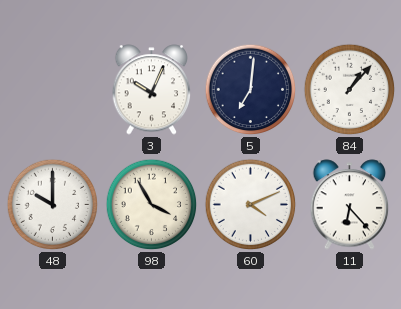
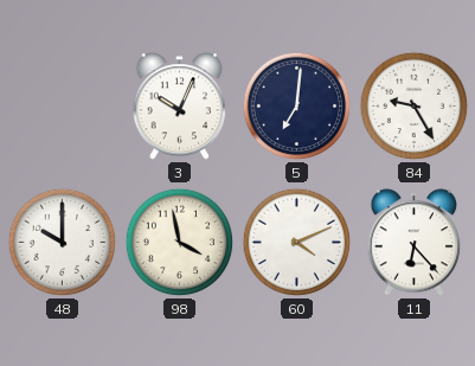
84: 1:07 -> 9:25
98: 3:55 -> 3:58
